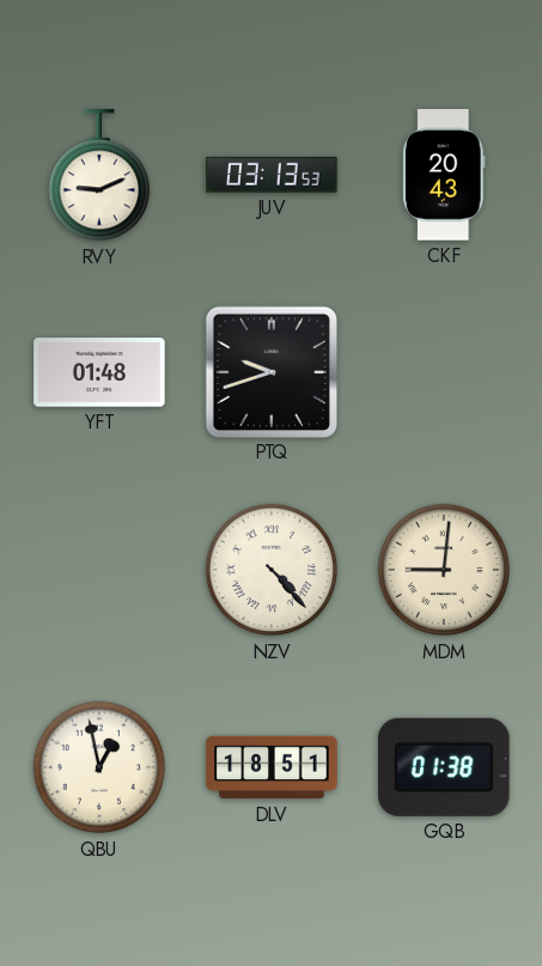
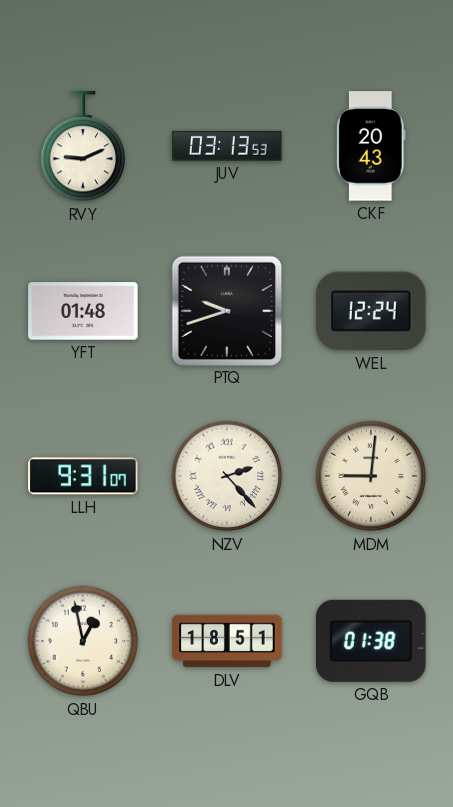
WEL: none -> 12:24
LLH: none -> 9:31
NZV: 4:23 -> 2:23
